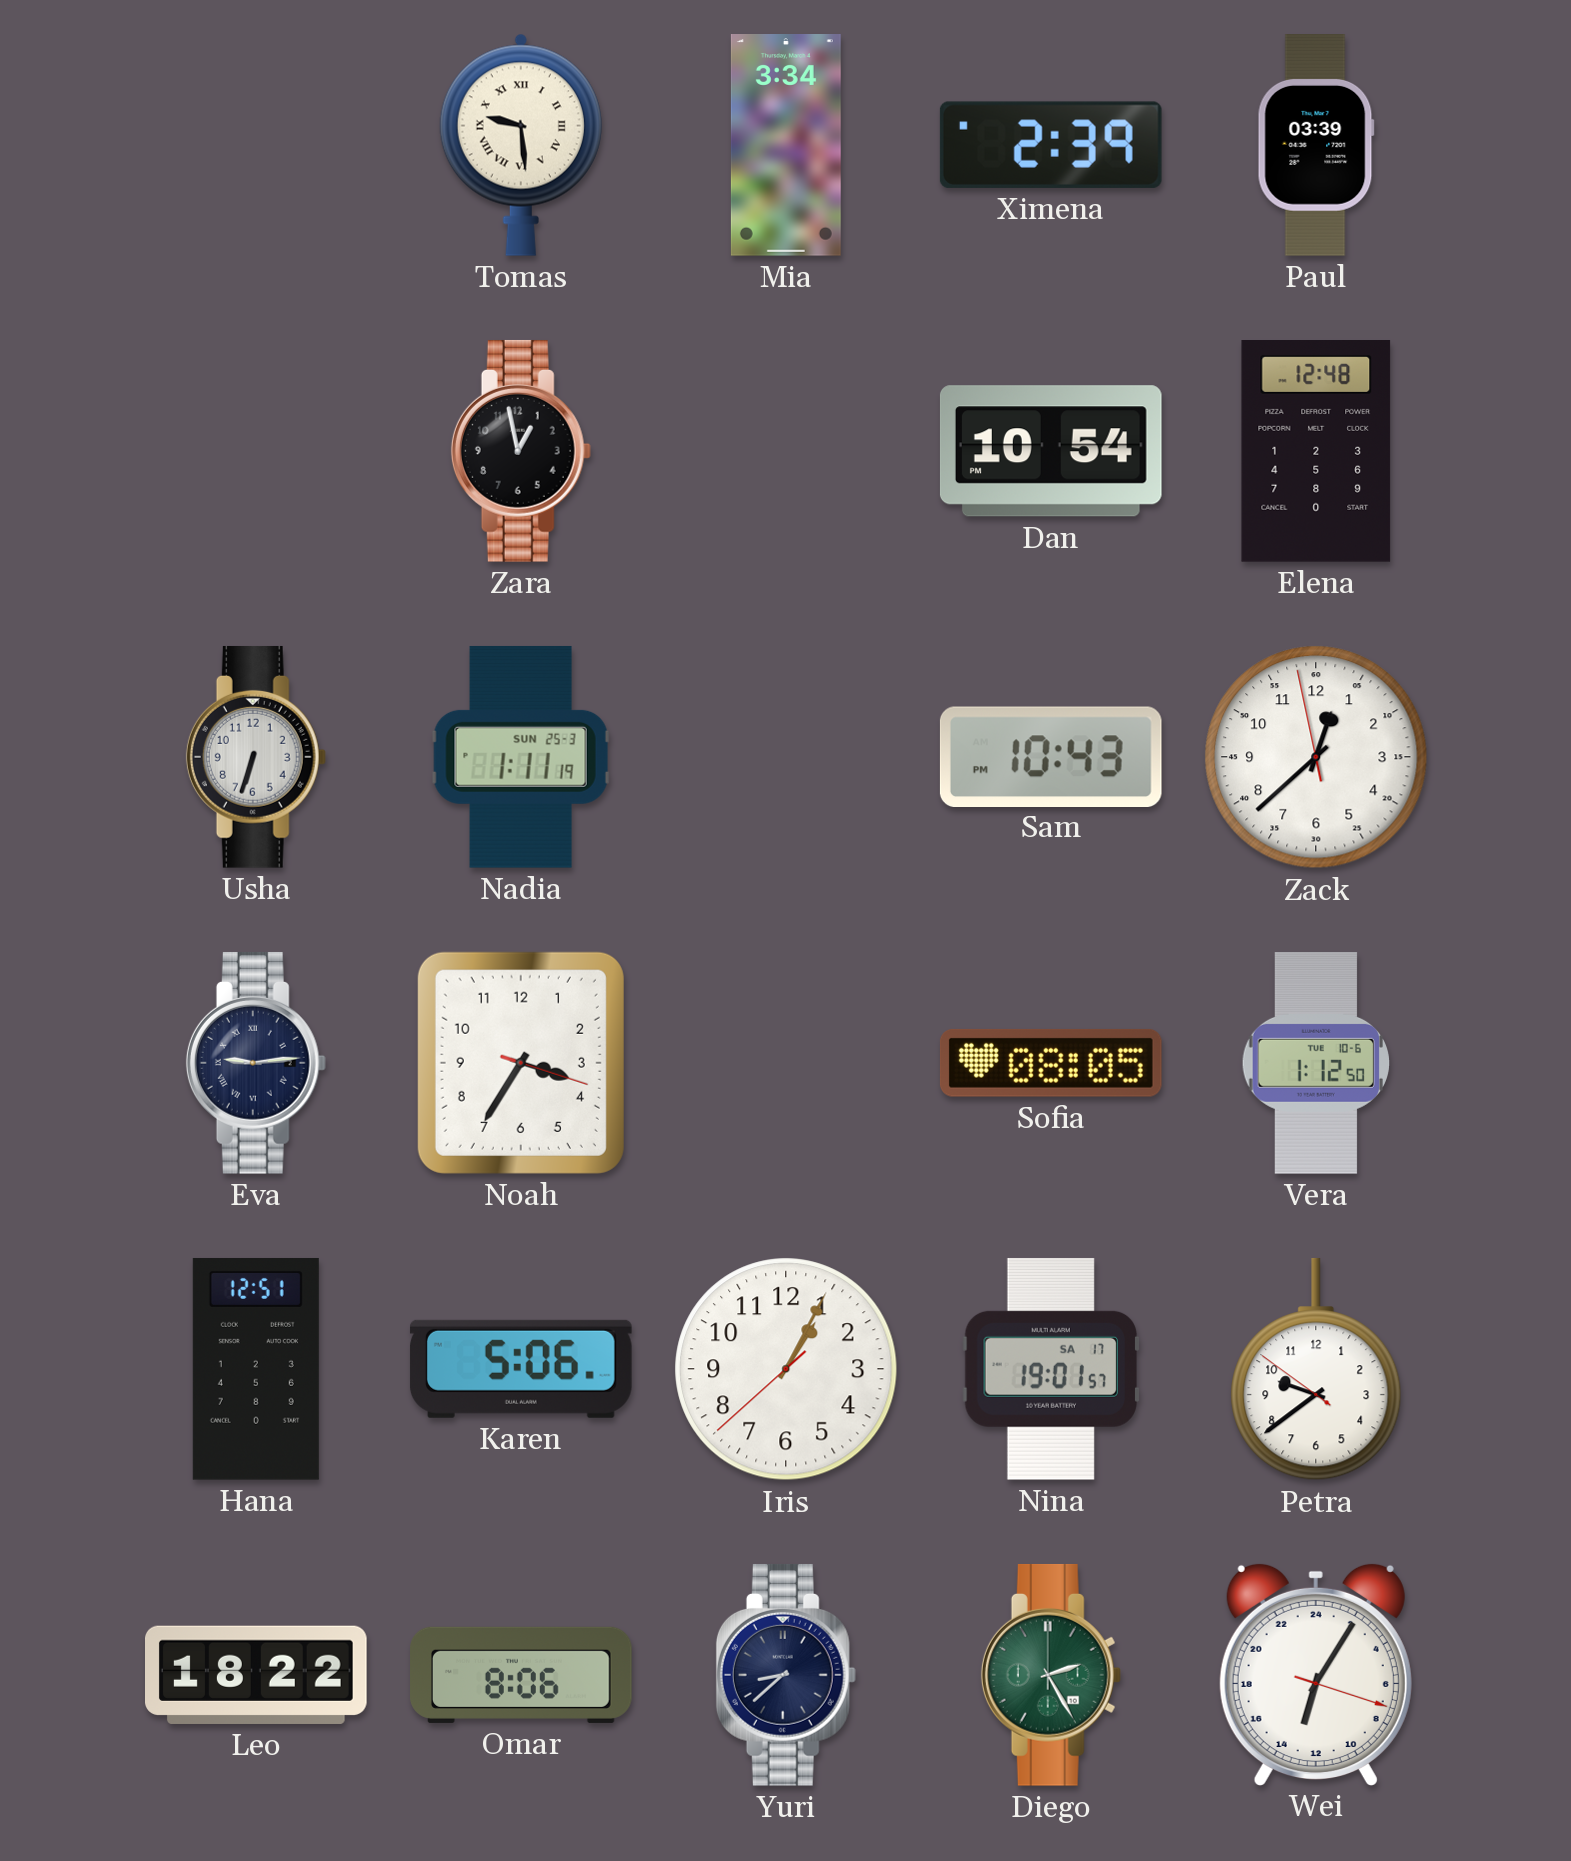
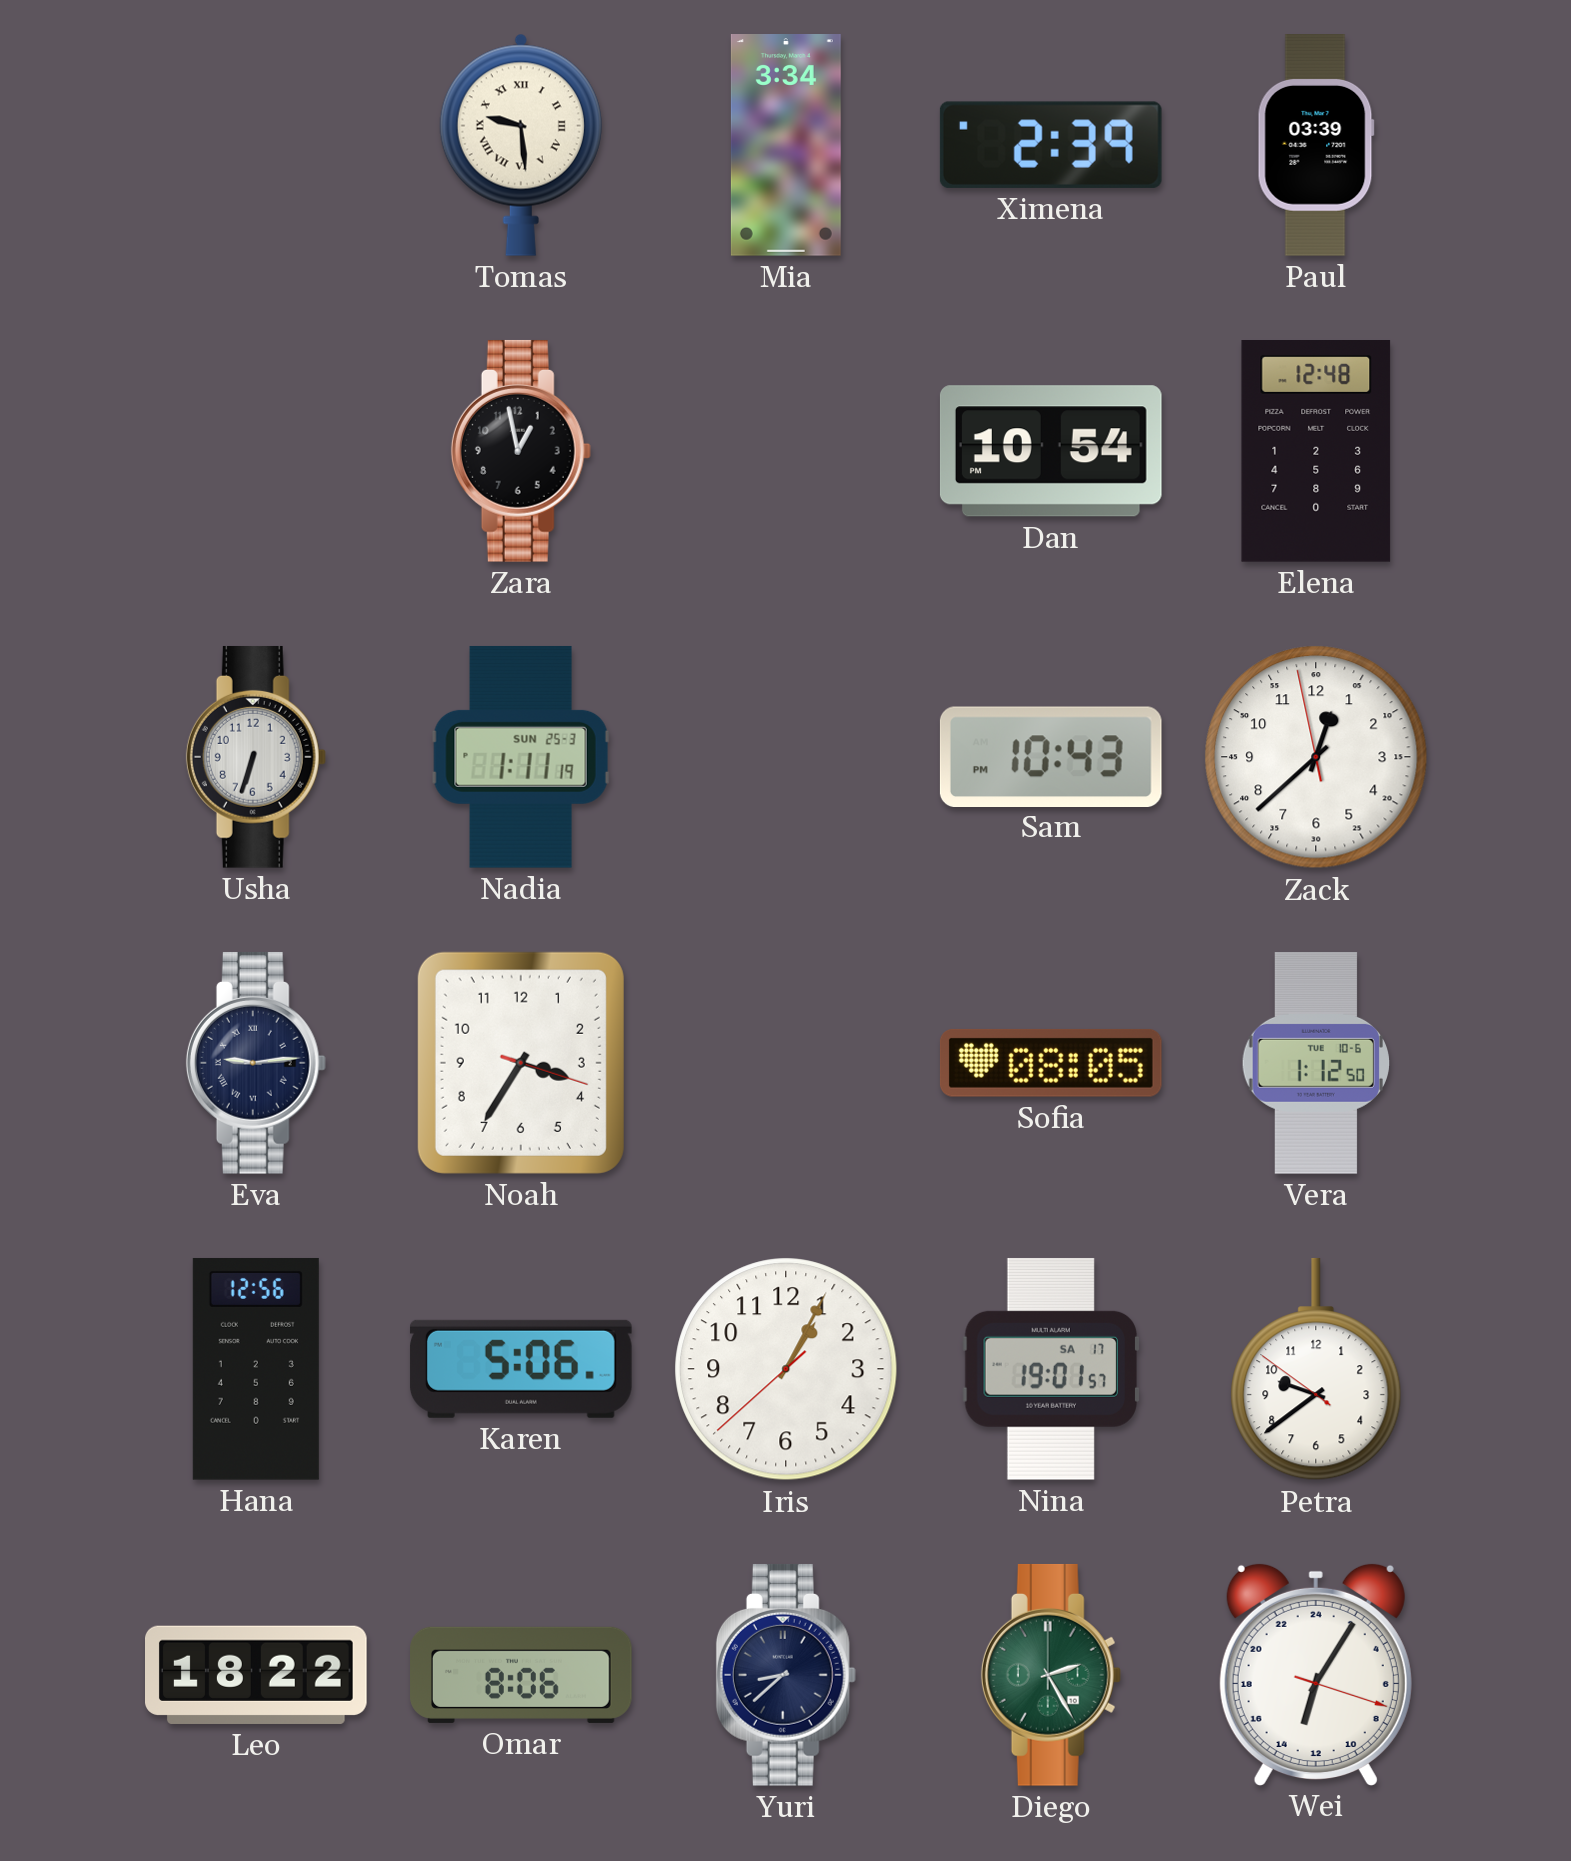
Hana: 12:51 -> 12:56
